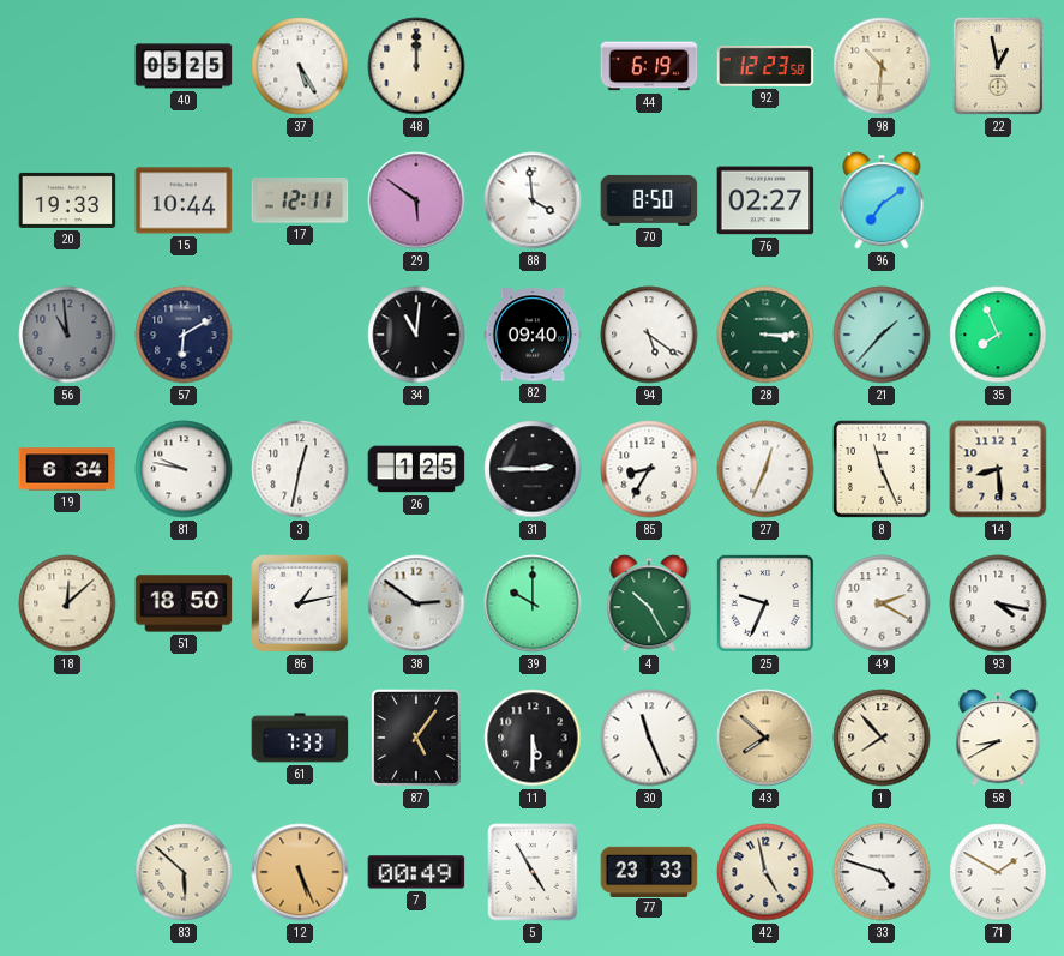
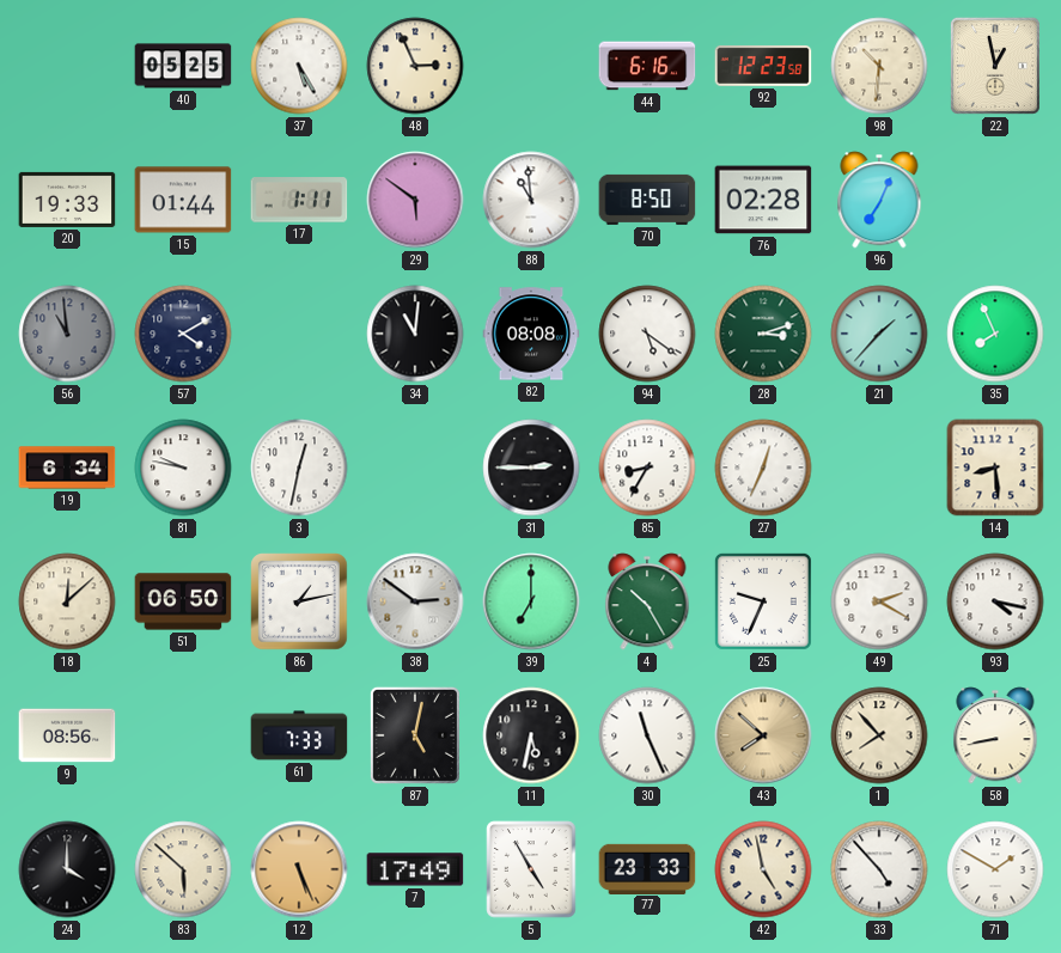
48: 12:00 -> 2:56
44: 6:19 -> 6:16
15: 10:44 -> 01:44
17: 12:11 -> 1:11
88: 3:59 -> 10:59
76: 02:27 -> 02:28
96: 7:09 -> 7:04
57: 6:10 -> 4:10
82: 09:40 -> 08:08
28: 3:15 -> 3:12
26: 1:25 -> none
8: 11:26 -> none
51: 18:50 -> 06:50
39: 10:00 -> 7:00
9: none -> 08:56
87: 5:06 -> 5:02
11: 5:30 -> 5:32
58: 8:40 -> 8:43
24: none -> 4:00
7: 00:49 -> 17:49
33: 4:48 -> 4:53
